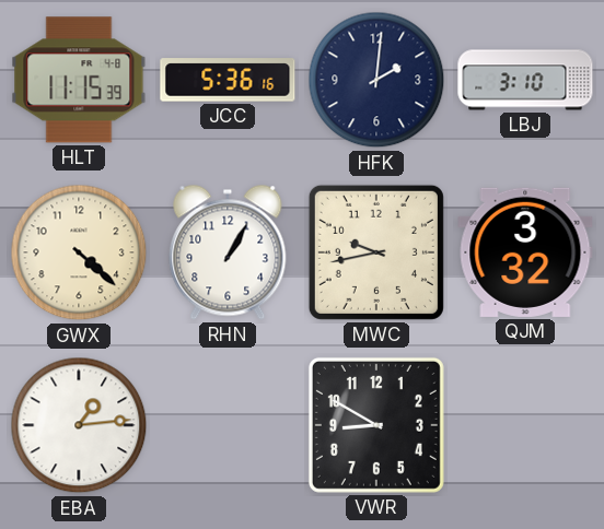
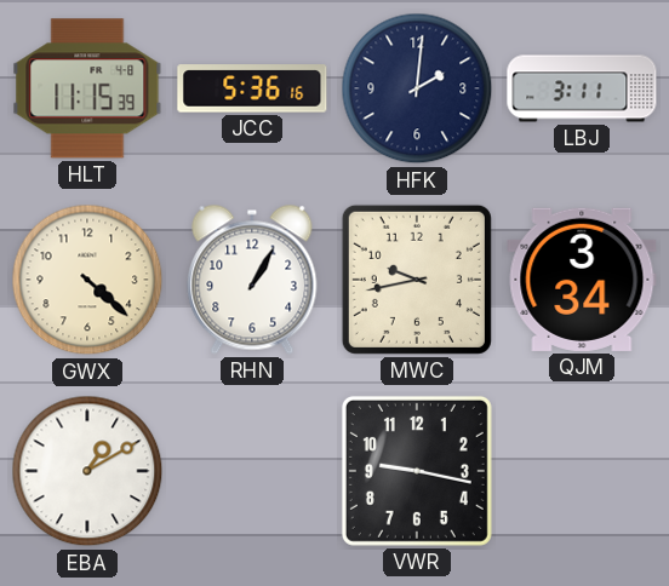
LBJ: 3:10 -> 3:11
QJM: 3:32 -> 3:34
EBA: 1:14 -> 1:10
VWR: 8:50 -> 9:17
